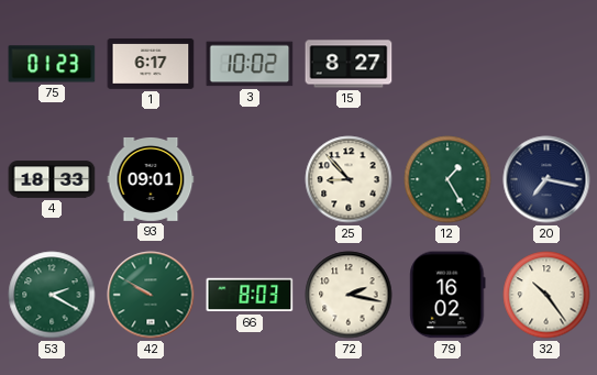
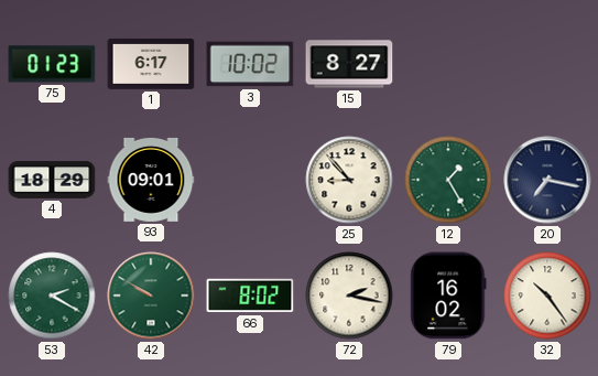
4: 18:33 -> 18:29
66: 8:03 -> 8:02
